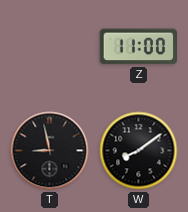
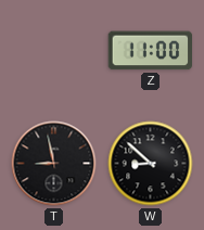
W: 8:09 -> 8:52
